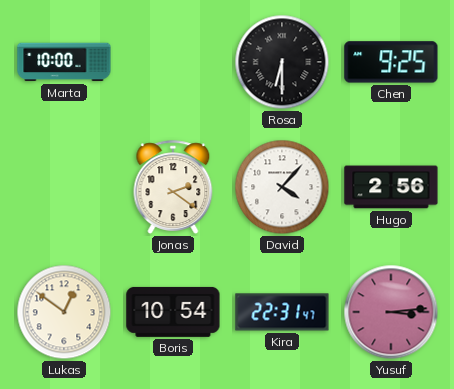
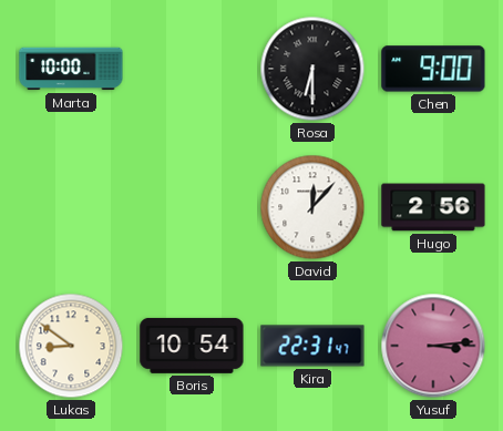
Chen: 9:25 -> 9:00
Jonas: 2:21 -> none
David: 4:07 -> 12:07
Lukas: 12:51 -> 8:51
